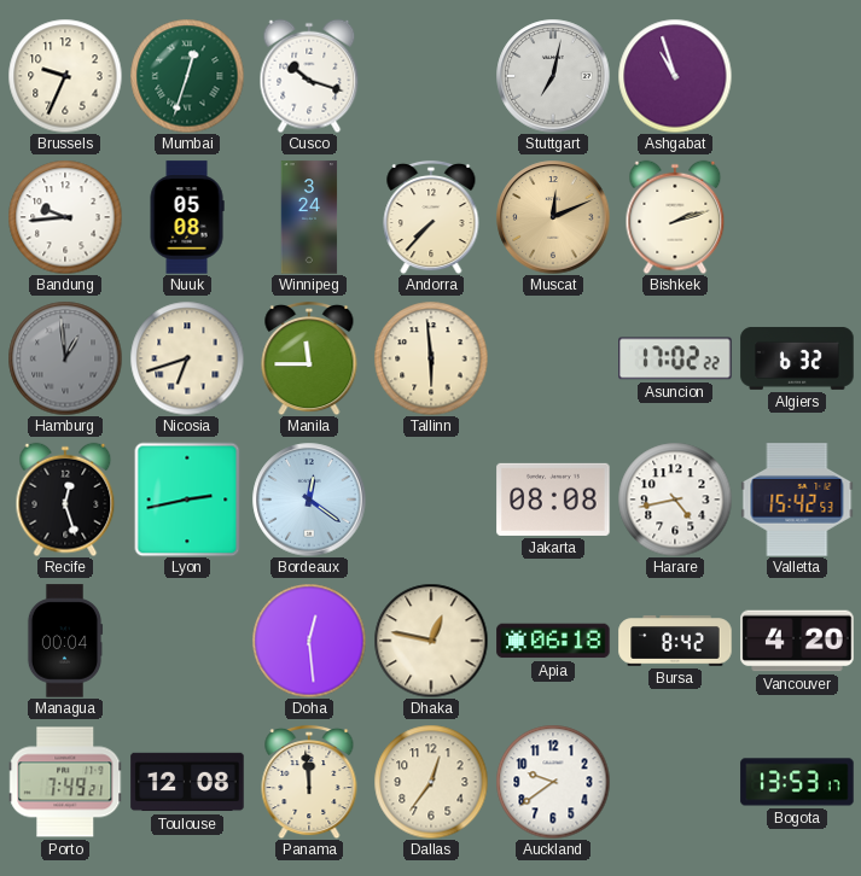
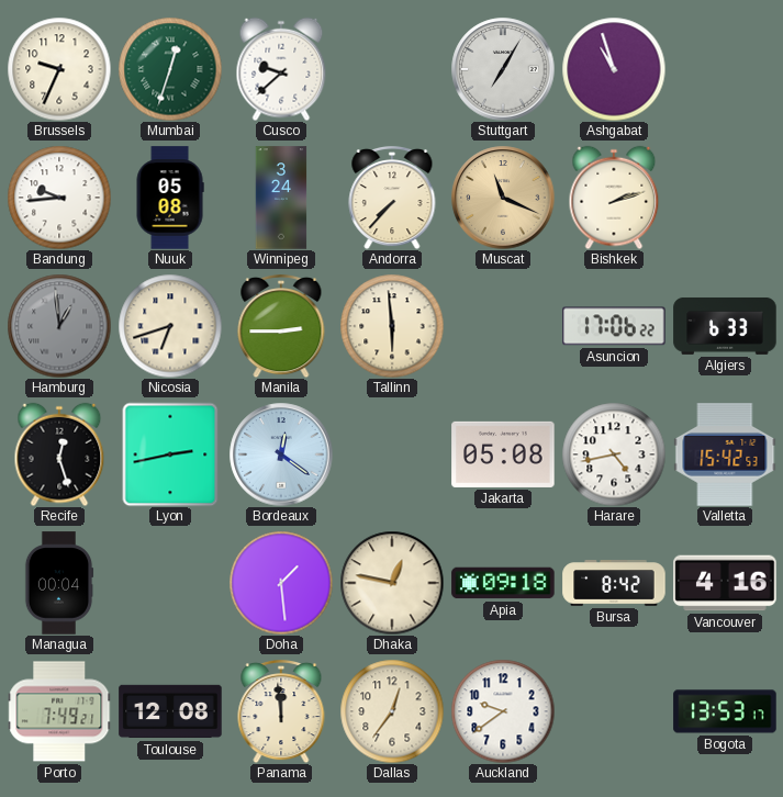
Cusco: 10:18 -> 9:38
Stuttgart: 7:02 -> 7:05
Muscat: 12:11 -> 11:19
Manila: 11:45 -> 2:45
Asuncion: 17:02 -> 17:06
Algiers: 6:32 -> 6:33
Jakarta: 08:08 -> 05:08
Doha: 12:29 -> 1:29
Apia: 06:18 -> 09:18
Vancouver: 4:20 -> 4:16
